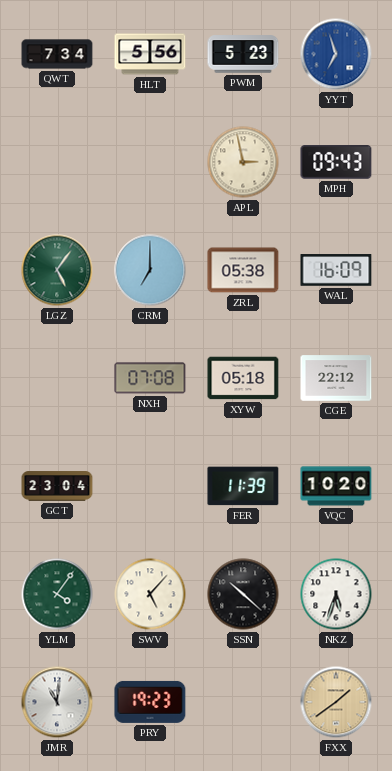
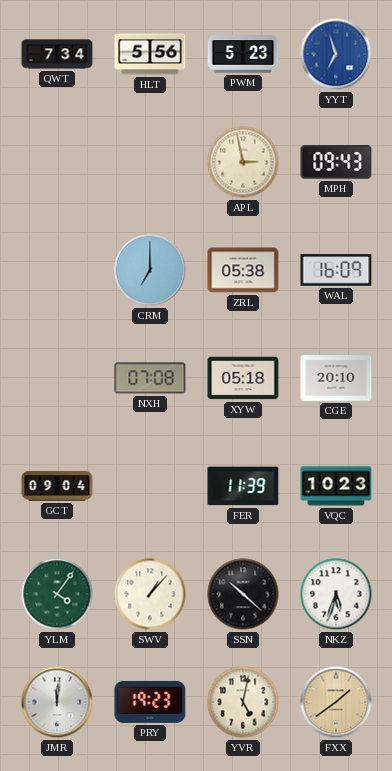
LGZ: 5:06 -> none
CGE: 22:12 -> 20:10
GCT: 23:04 -> 09:04
VQC: 10:20 -> 10:23
SWV: 5:07 -> 1:07
JMR: 11:01 -> 12:01
YVR: none -> 5:02
